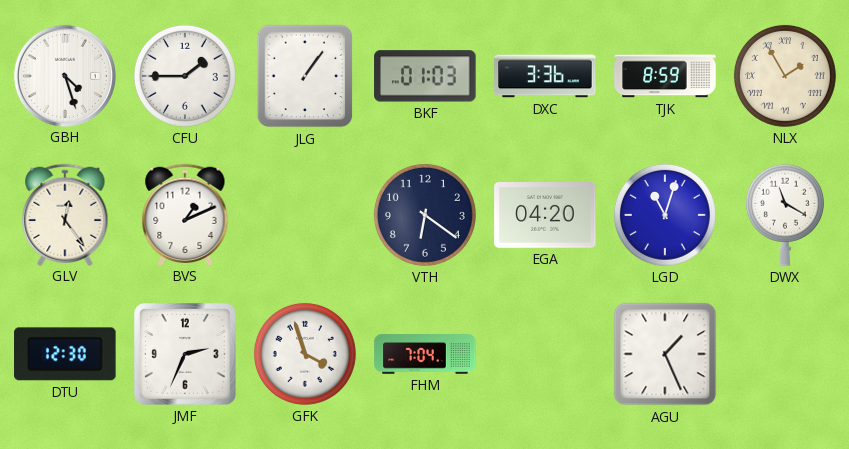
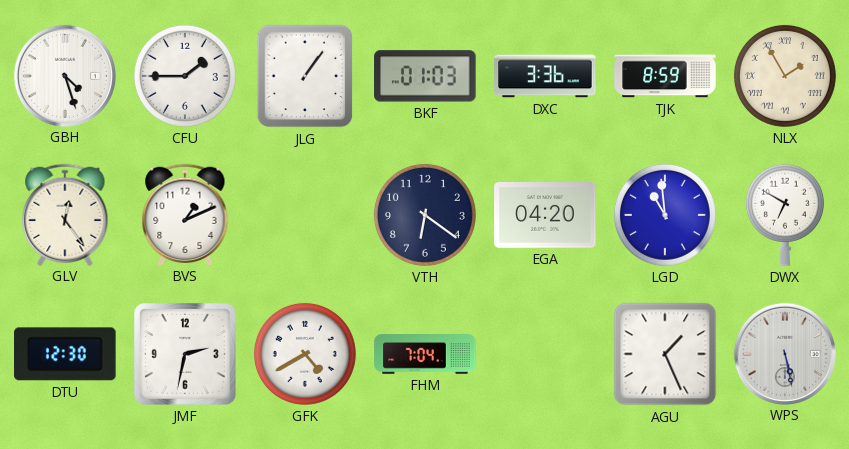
LGD: 11:03 -> 10:59
DWX: 11:20 -> 6:50
JMF: 2:34 -> 2:32
GFK: 3:57 -> 4:40
WPS: none -> 5:28
